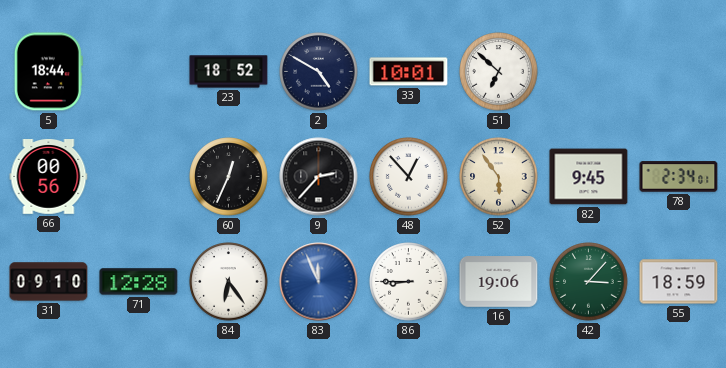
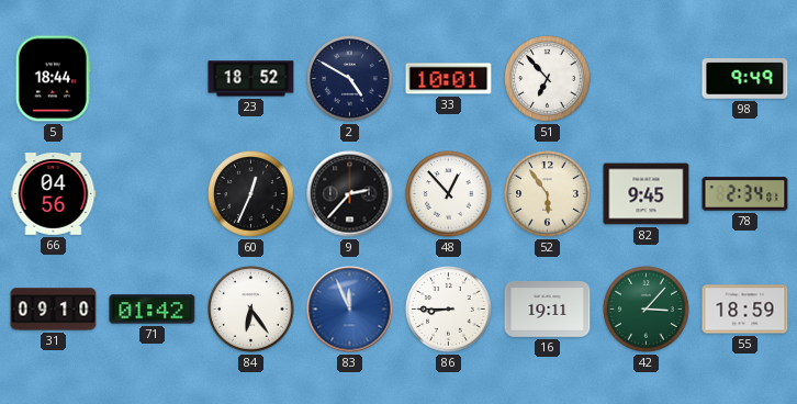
51: 6:52 -> 6:53
98: none -> 9:49
66: 00:56 -> 04:56
71: 12:28 -> 01:42
16: 19:06 -> 19:11
